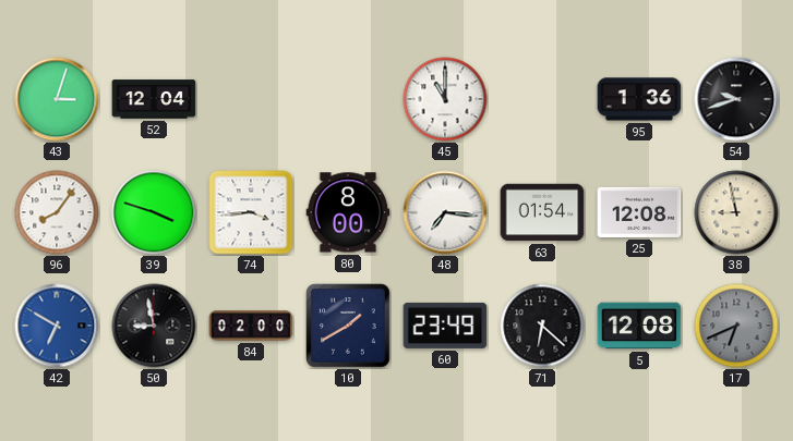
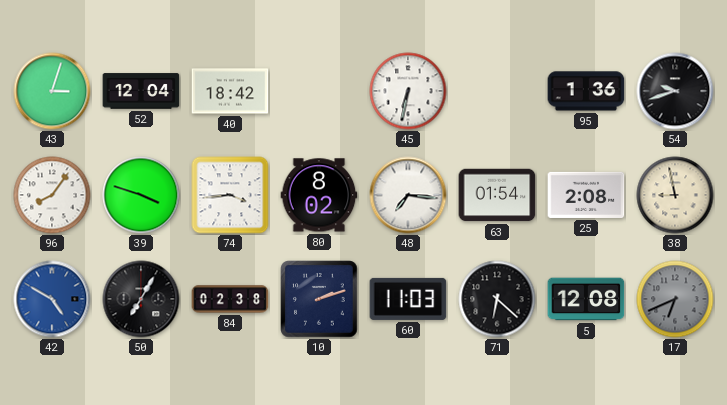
40: none -> 18:42
45: 11:00 -> 6:32
80: 8:00 -> 8:02
25: 12:08 -> 2:08
42: 6:50 -> 4:50
50: 8:58 -> 7:05
84: 02:00 -> 02:38
10: 1:40 -> 2:12
60: 23:49 -> 11:03
